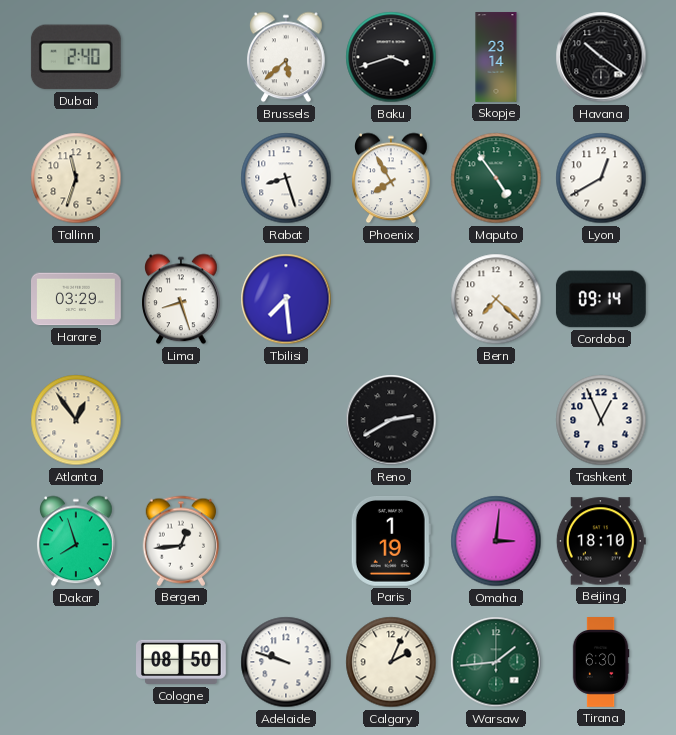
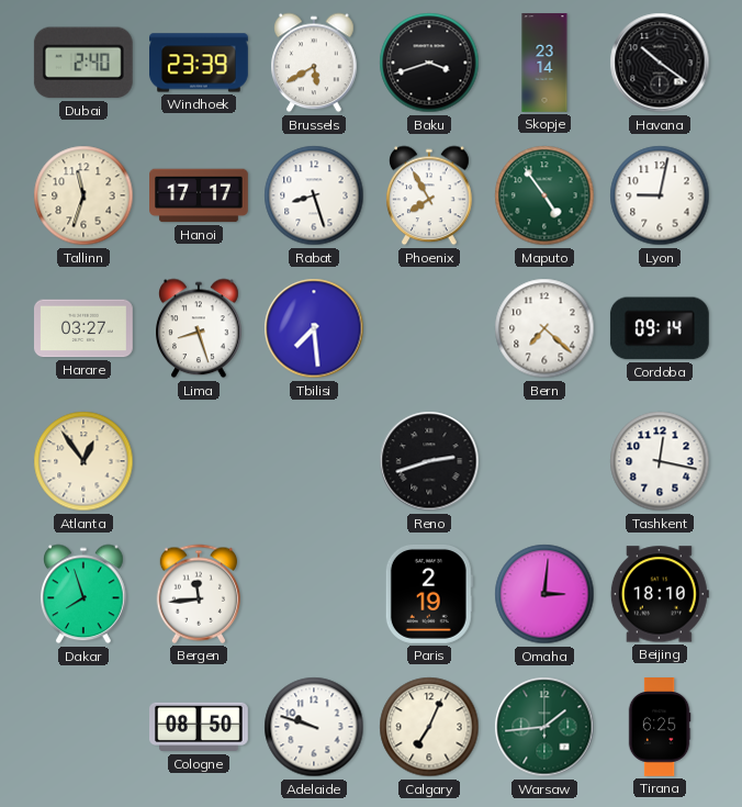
Windhoek: none -> 23:39
Brussels: 5:38 -> 5:40
Hanoi: none -> 17:17
Lyon: 12:40 -> 9:02
Harare: 03:29 -> 03:27
Reno: 2:40 -> 2:42
Tashkent: 12:56 -> 12:17
Bergen: 12:44 -> 11:44
Paris: 1:19 -> 2:19
Calgary: 2:04 -> 7:04
Tirana: 6:30 -> 6:25
